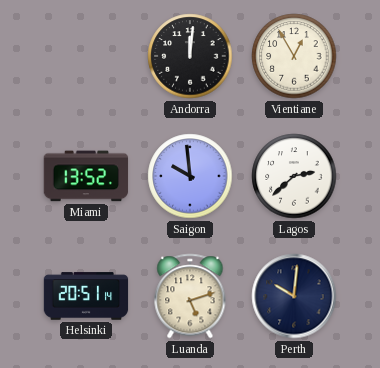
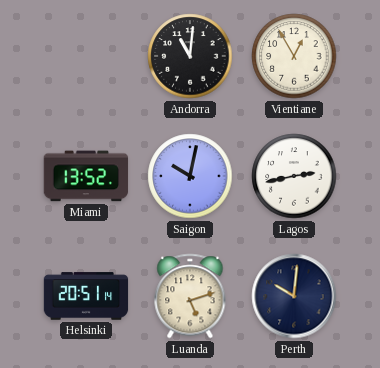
Andorra: 12:01 -> 11:01
Saigon: 9:59 -> 10:02
Lagos: 2:38 -> 2:43
